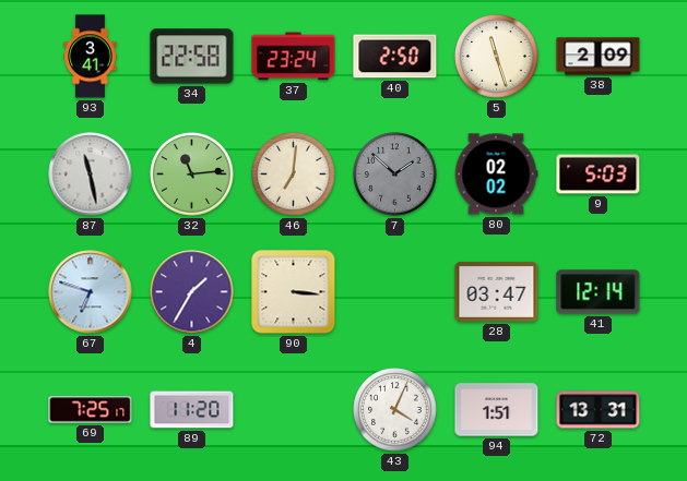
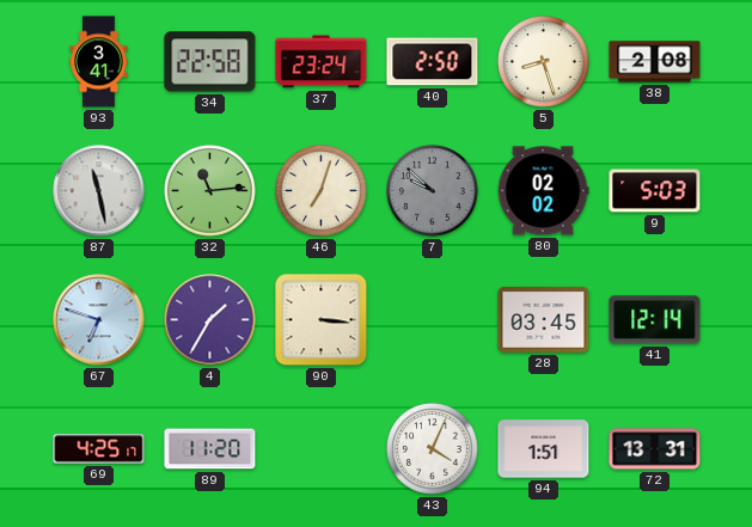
5: 11:27 -> 8:27
38: 2:09 -> 2:08
46: 7:01 -> 7:03
7: 1:52 -> 9:52
28: 03:47 -> 03:45
69: 7:25 -> 4:25
